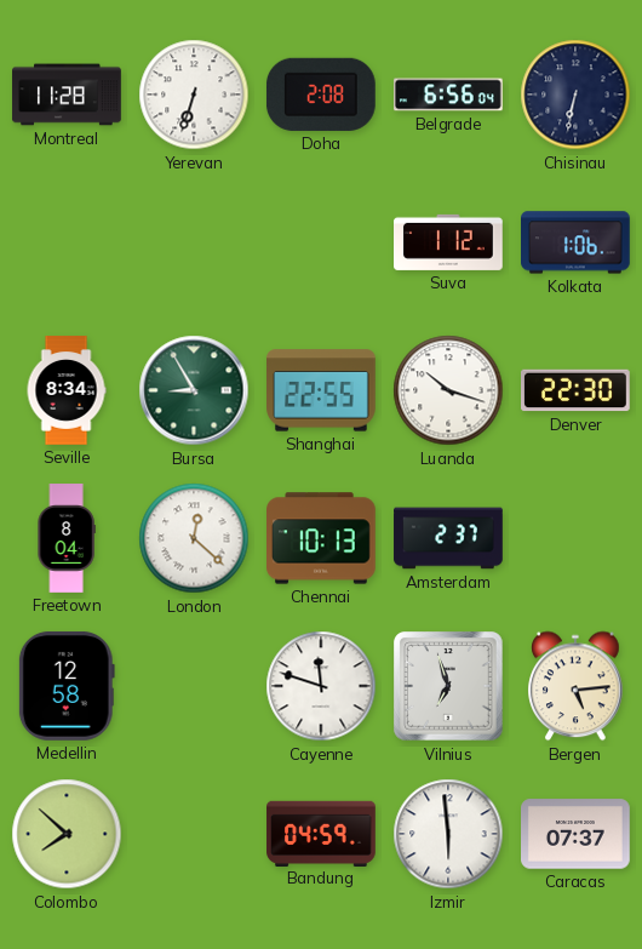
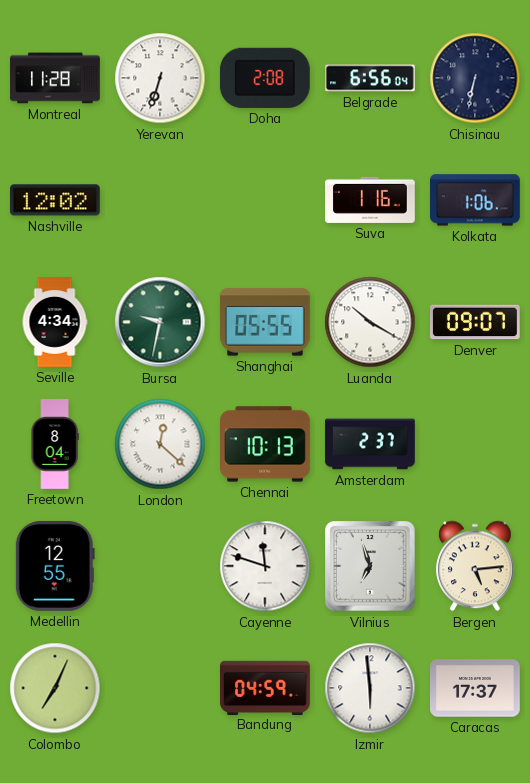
Nashville: none -> 12:02
Suva: 1:12 -> 1:16
Seville: 8:34 -> 4:34
Bursa: 8:55 -> 9:32
Shanghai: 22:55 -> 05:55
Luanda: 10:18 -> 10:20
Denver: 22:30 -> 09:07
Medellin: 12:58 -> 12:55
Colombo: 7:52 -> 7:04
Caracas: 07:37 -> 17:37
